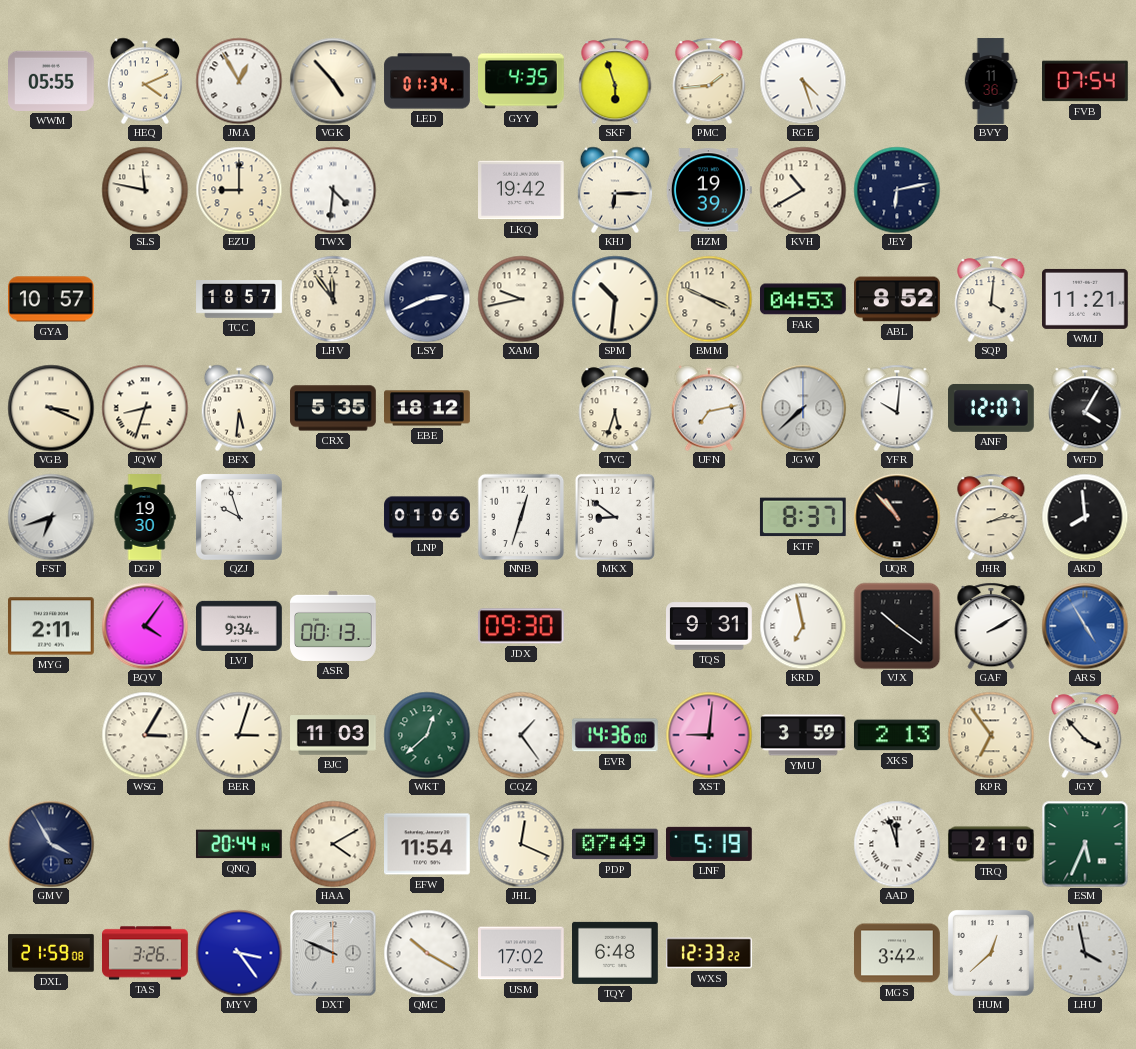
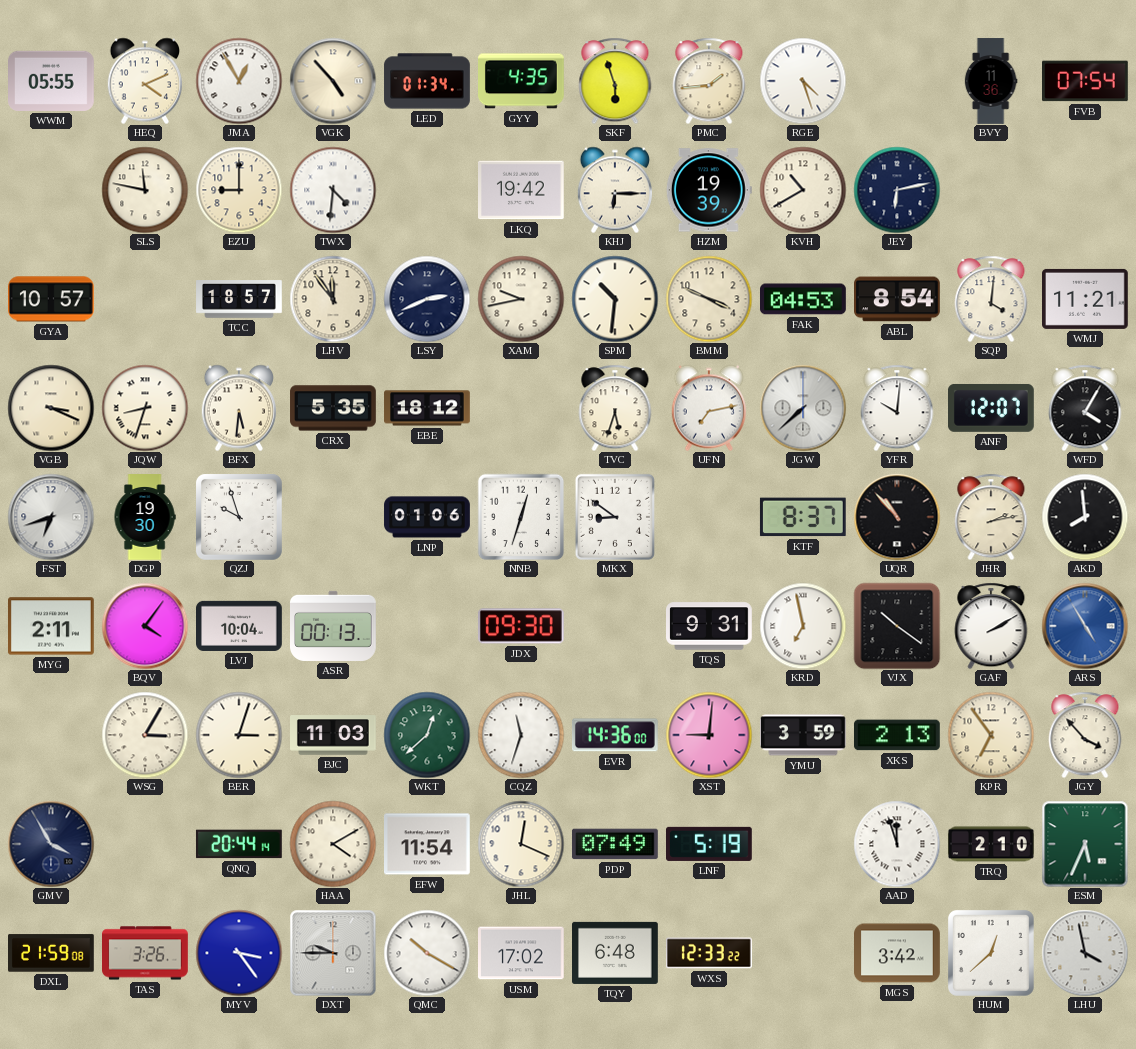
ABL: 8:52 -> 8:54
LVJ: 9:34 -> 10:04
CQZ: 1:24 -> 11:33
DXT: 9:49 -> 9:45
